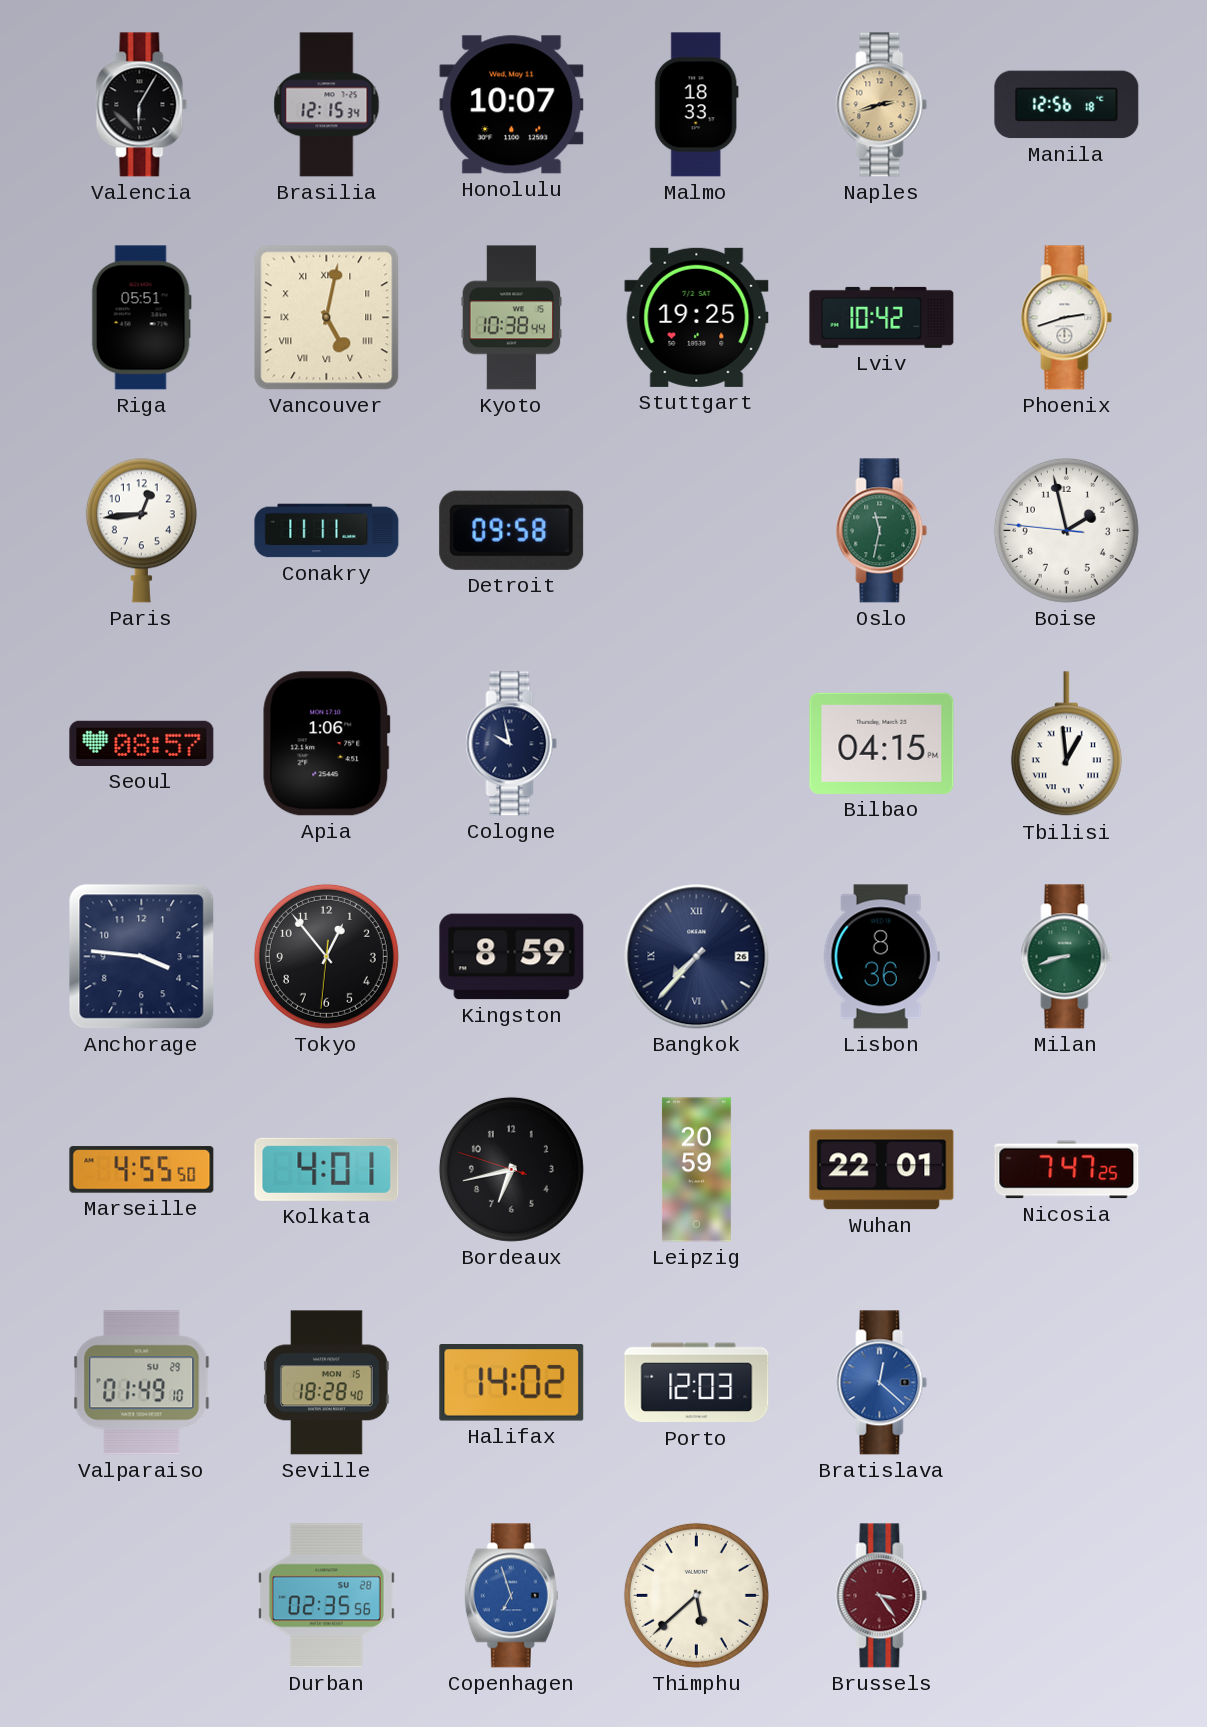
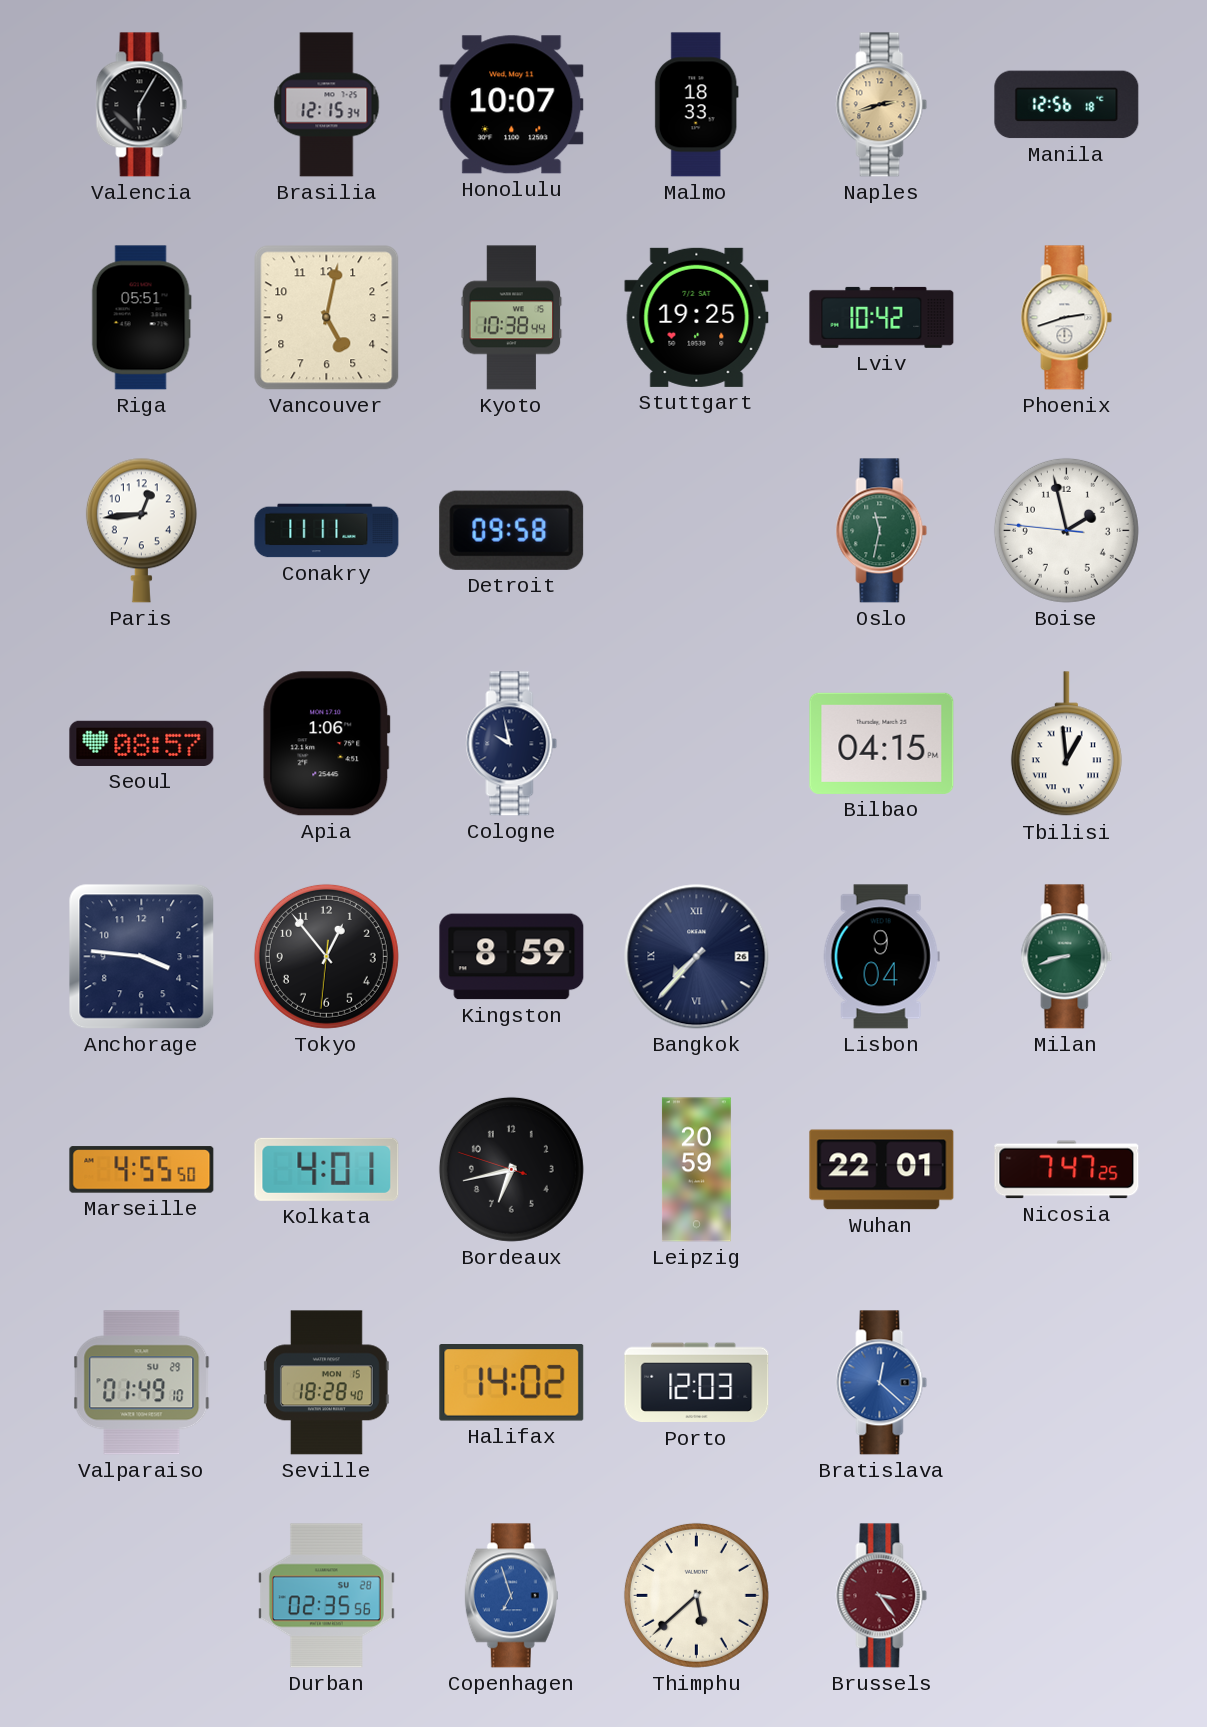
Vancouver numerals: Roman -> Arabic
Lisbon: 8:36 -> 9:04
